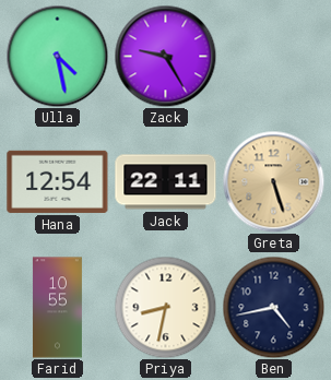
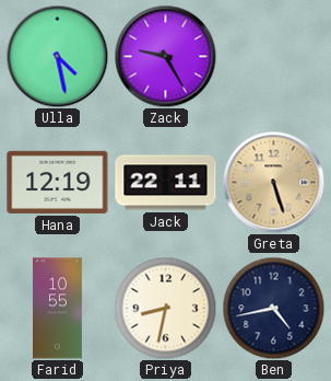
Hana: 12:54 -> 12:19
